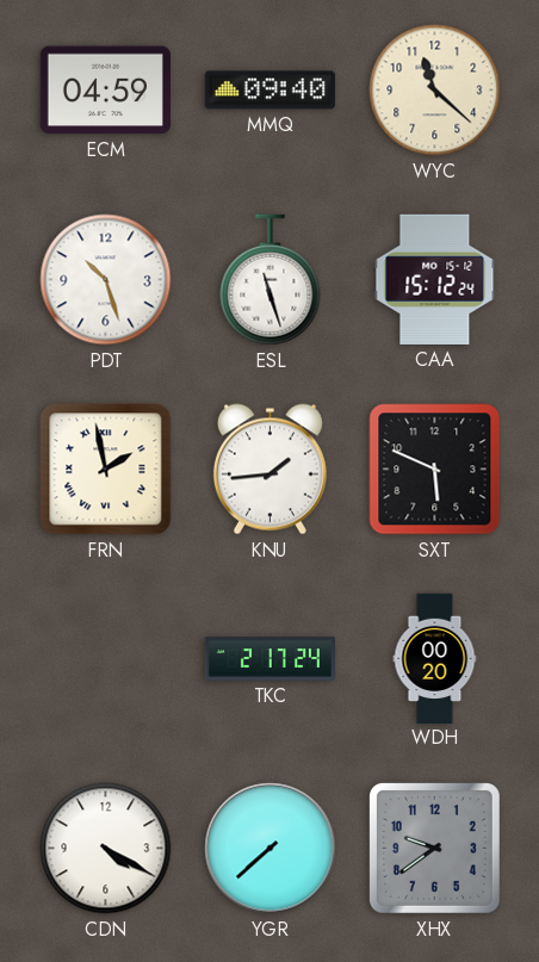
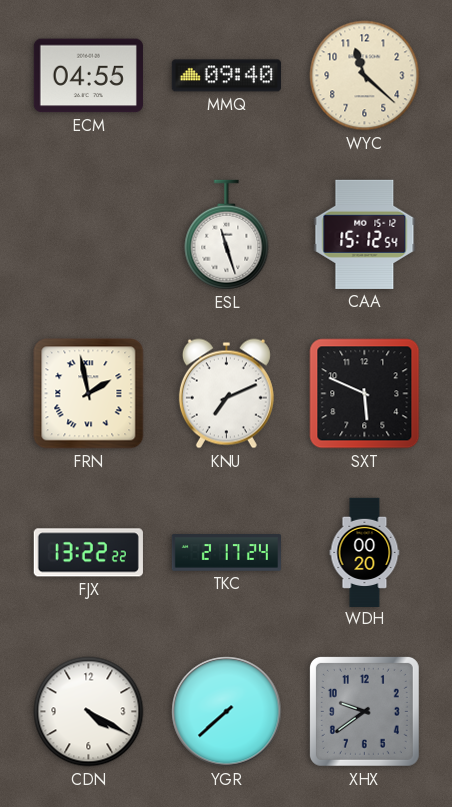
ECM: 04:59 -> 04:55
PDT: 10:27 -> none
CAA: 15:12:24 -> 15:12:54
KNU: 1:44 -> 7:11
FJX: none -> 13:22
